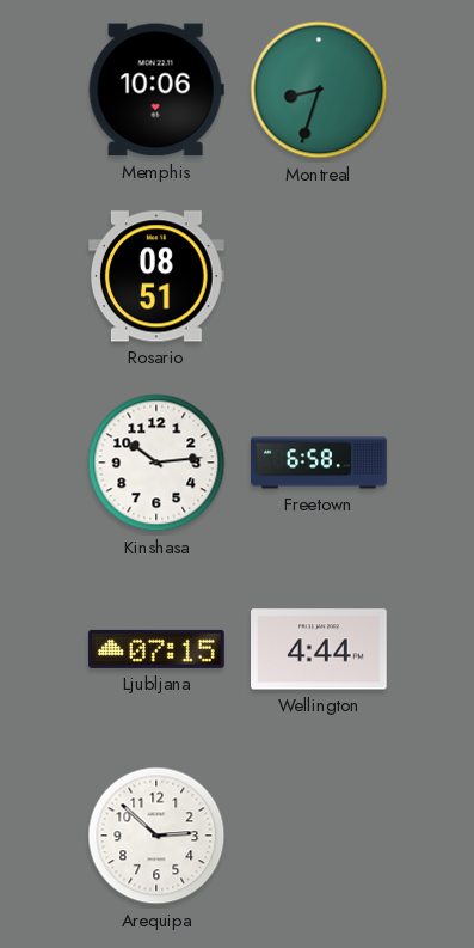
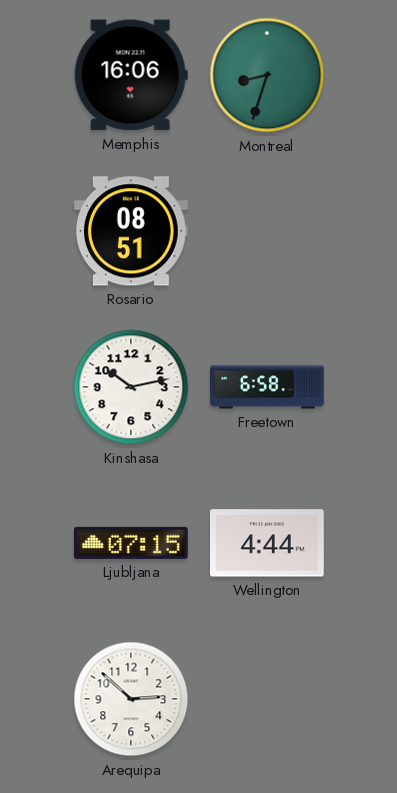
Memphis: 10:06 -> 16:06
Kinshasa: 10:14 -> 10:13
